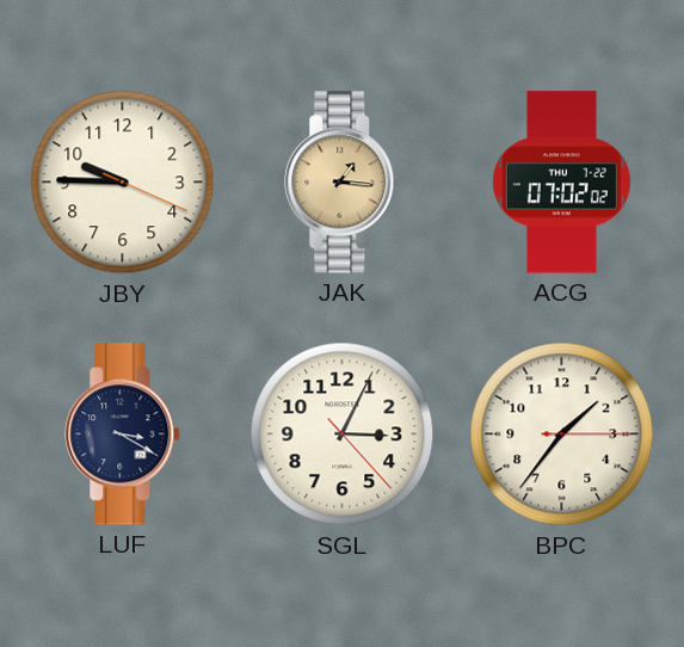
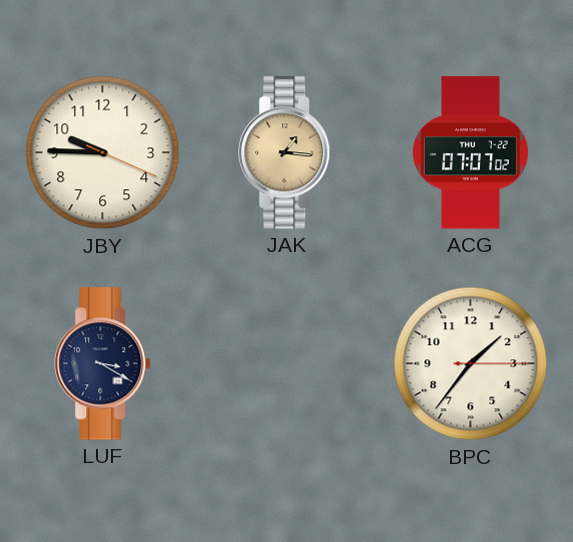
ACG: 07:02 -> 07:07
SGL: 3:04 -> none
